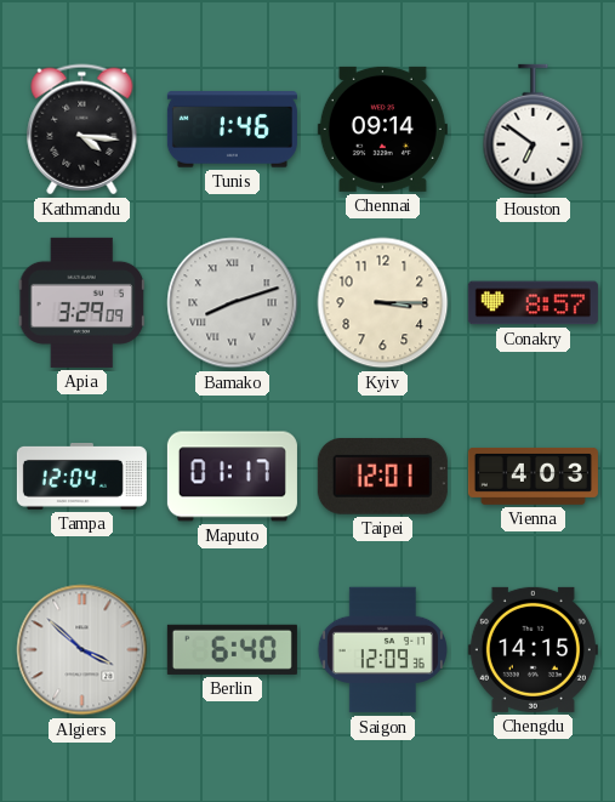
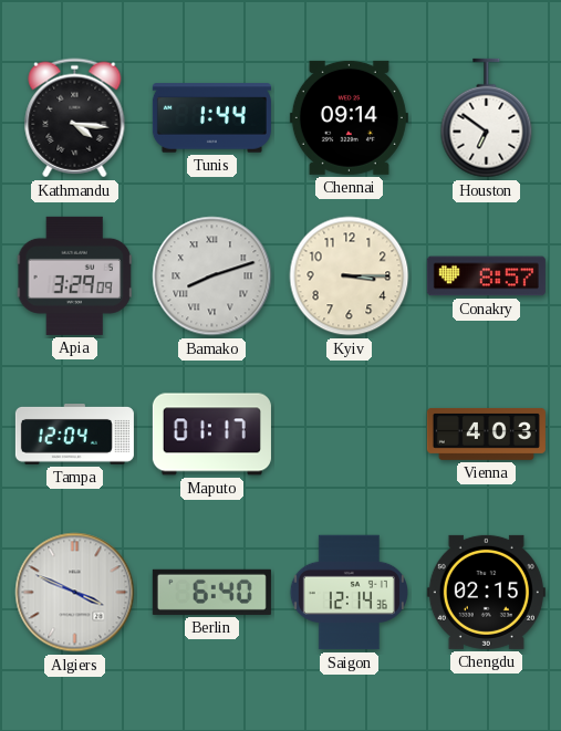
Tunis: 1:46 -> 1:44
Taipei: 12:01 -> none
Algiers: 3:52 -> 3:49
Saigon: 12:09 -> 12:14
Chengdu: 14:15 -> 02:15
